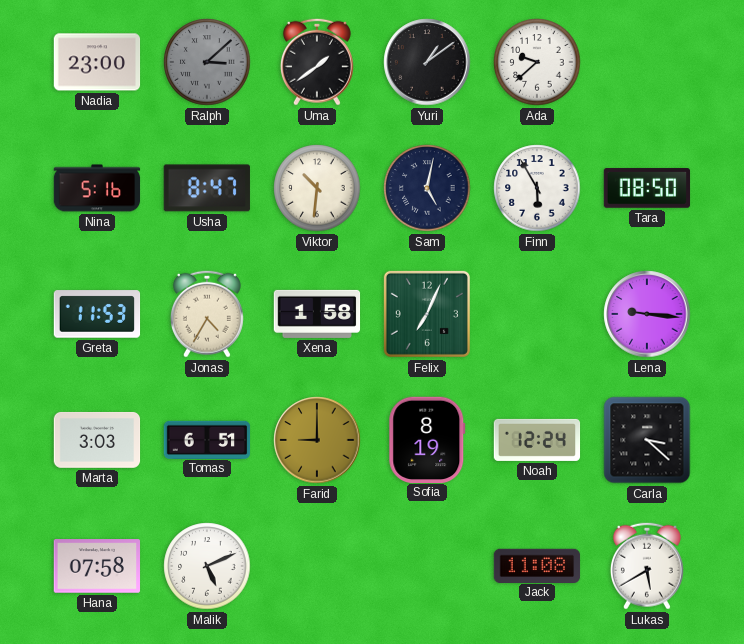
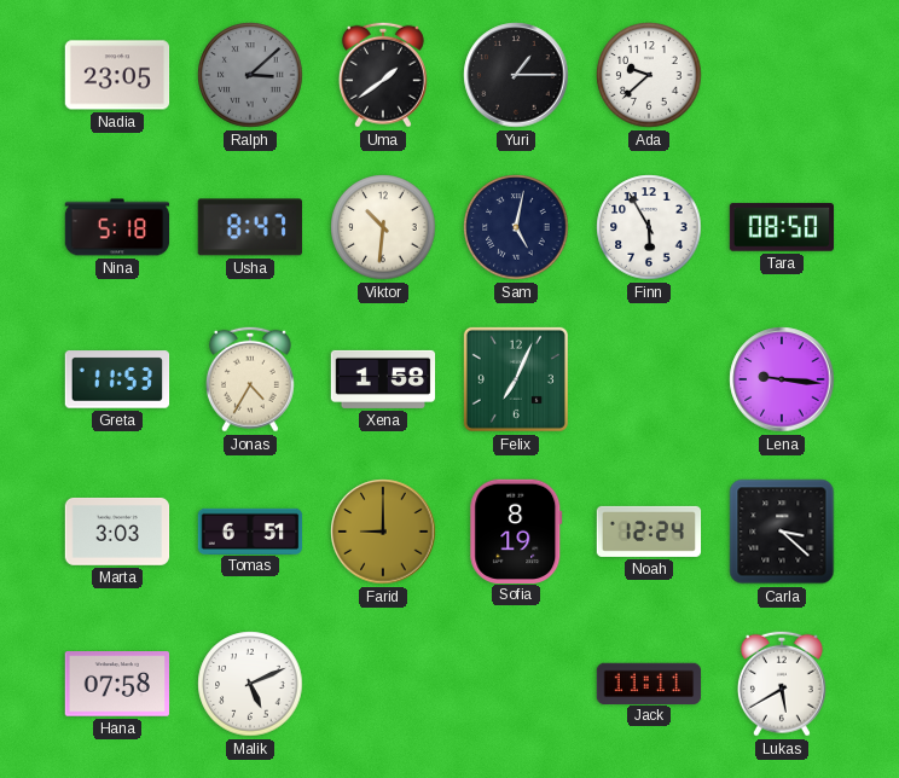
Nadia: 23:00 -> 23:05
Yuri: 1:09 -> 1:15
Nina: 5:16 -> 5:18
Jack: 11:08 -> 11:11
